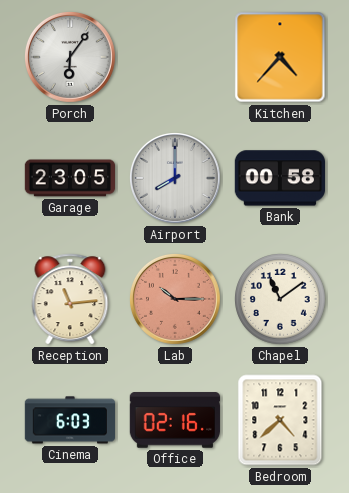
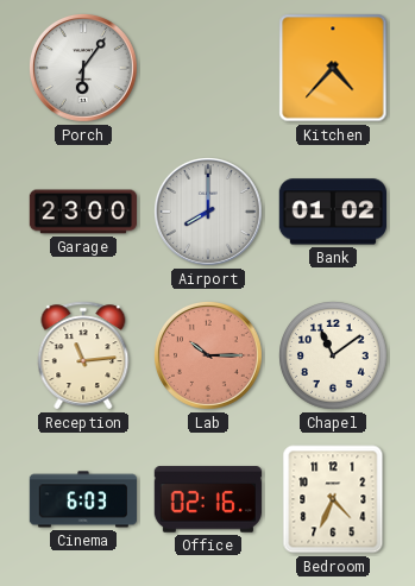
Garage: 23:05 -> 23:00
Bank: 00:58 -> 01:02
Bedroom: 4:38 -> 4:34
